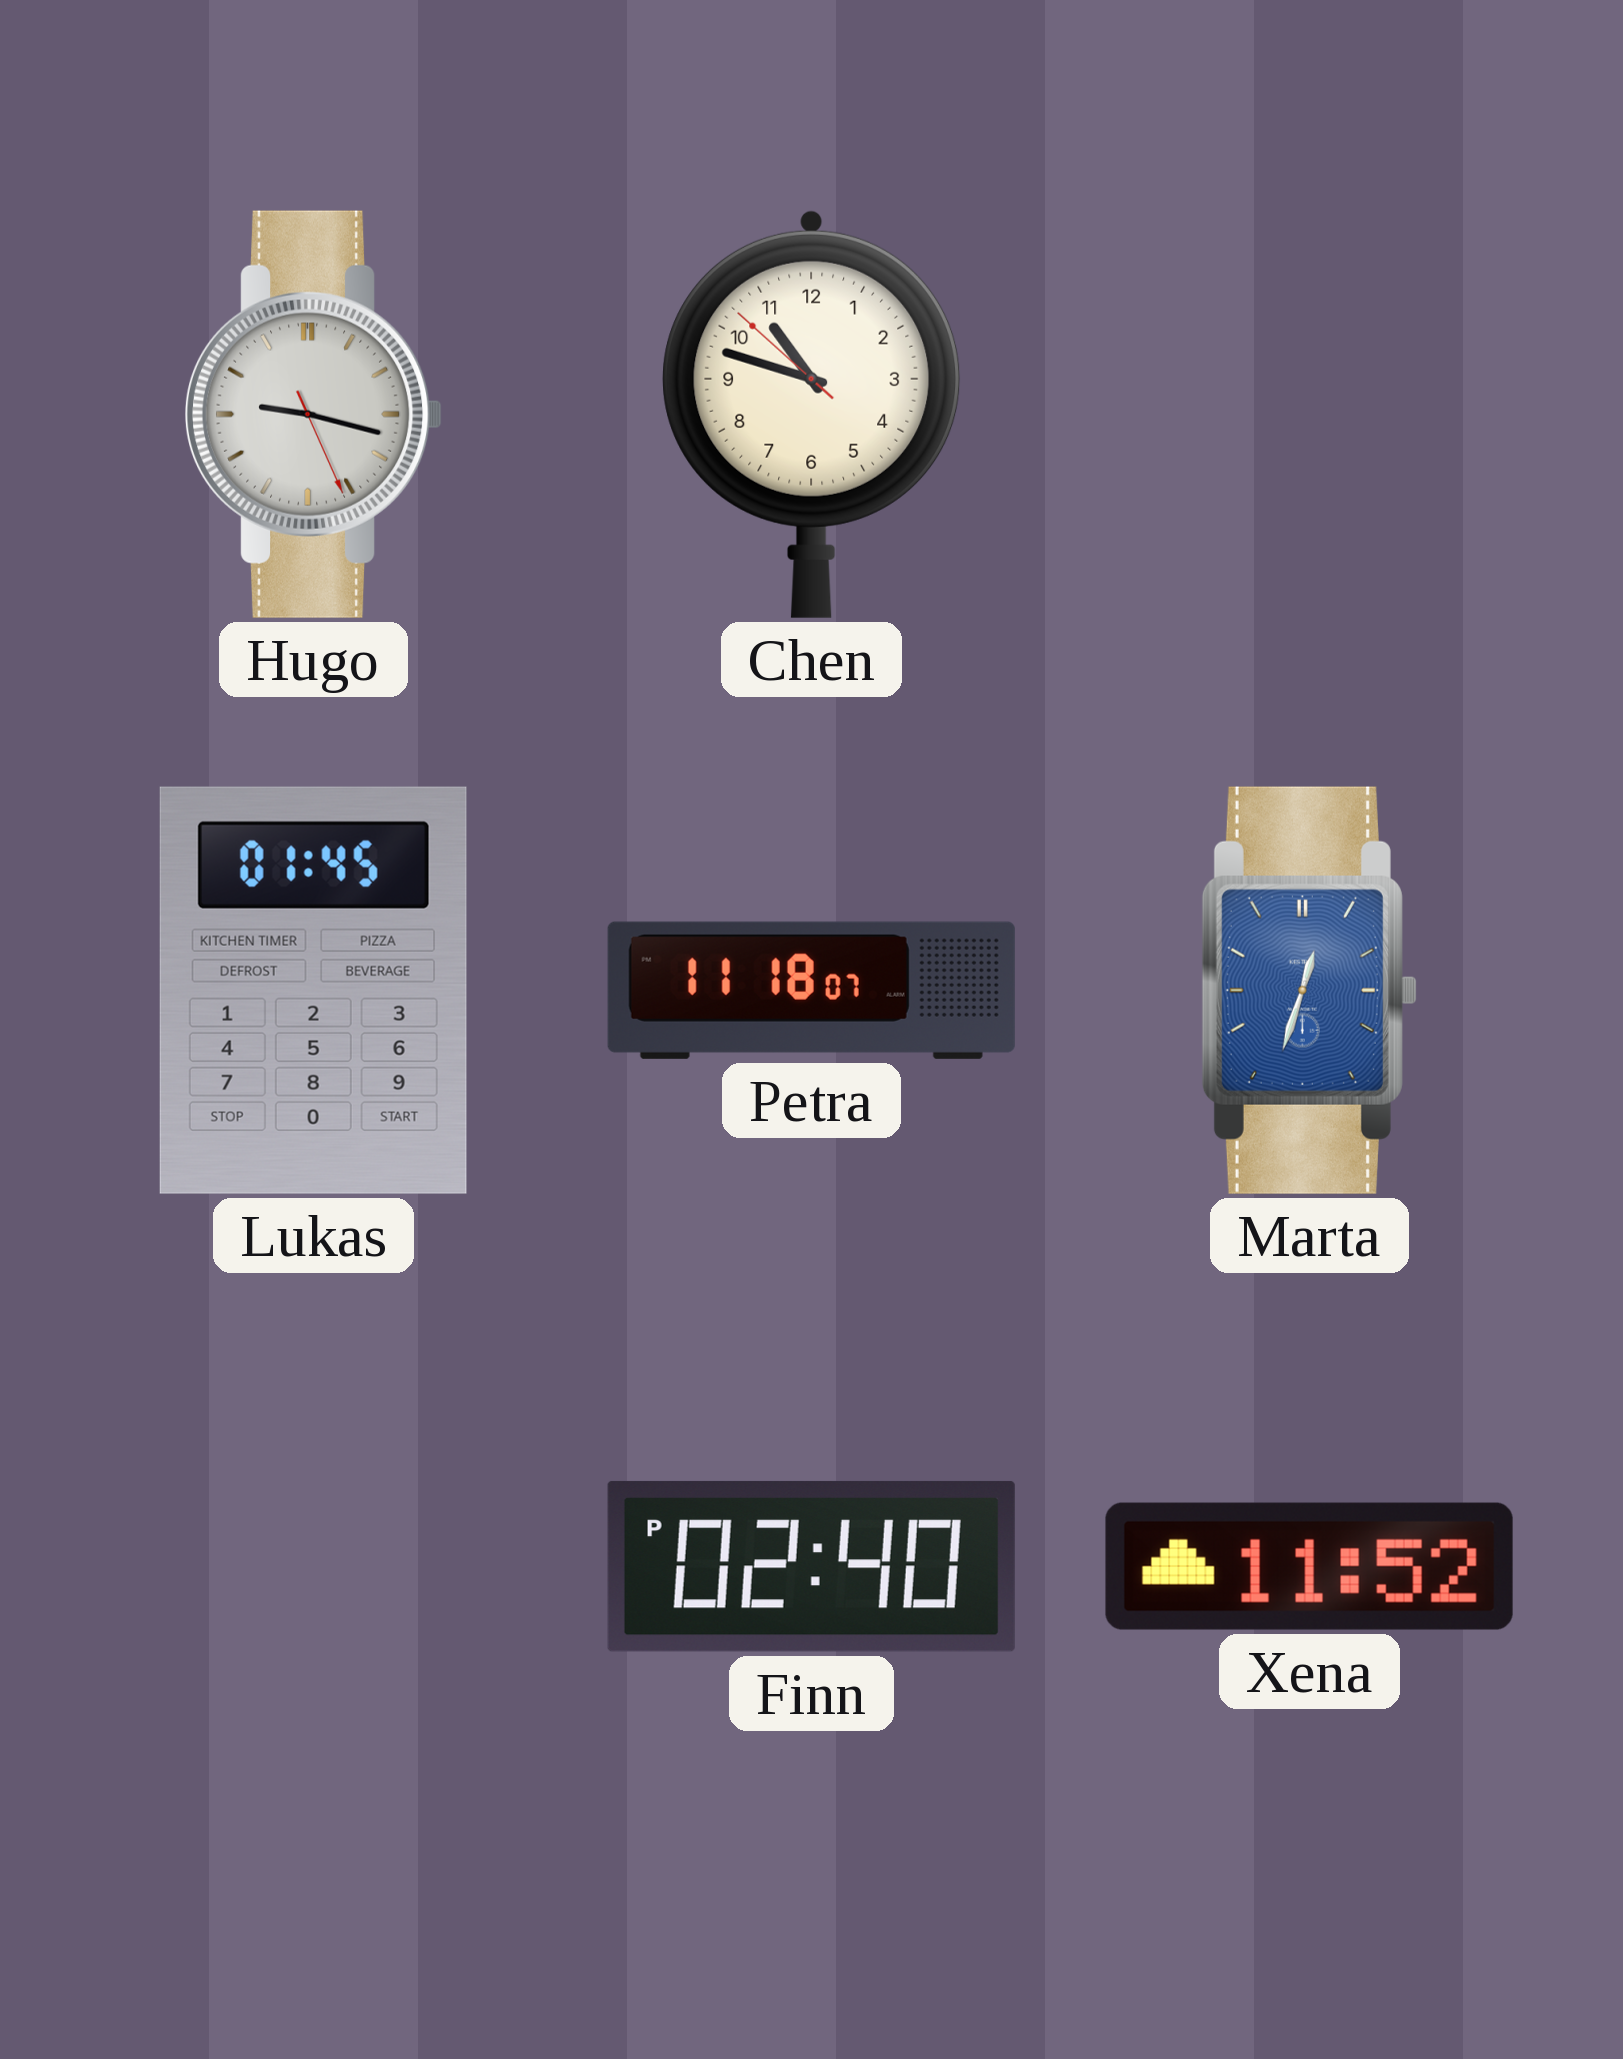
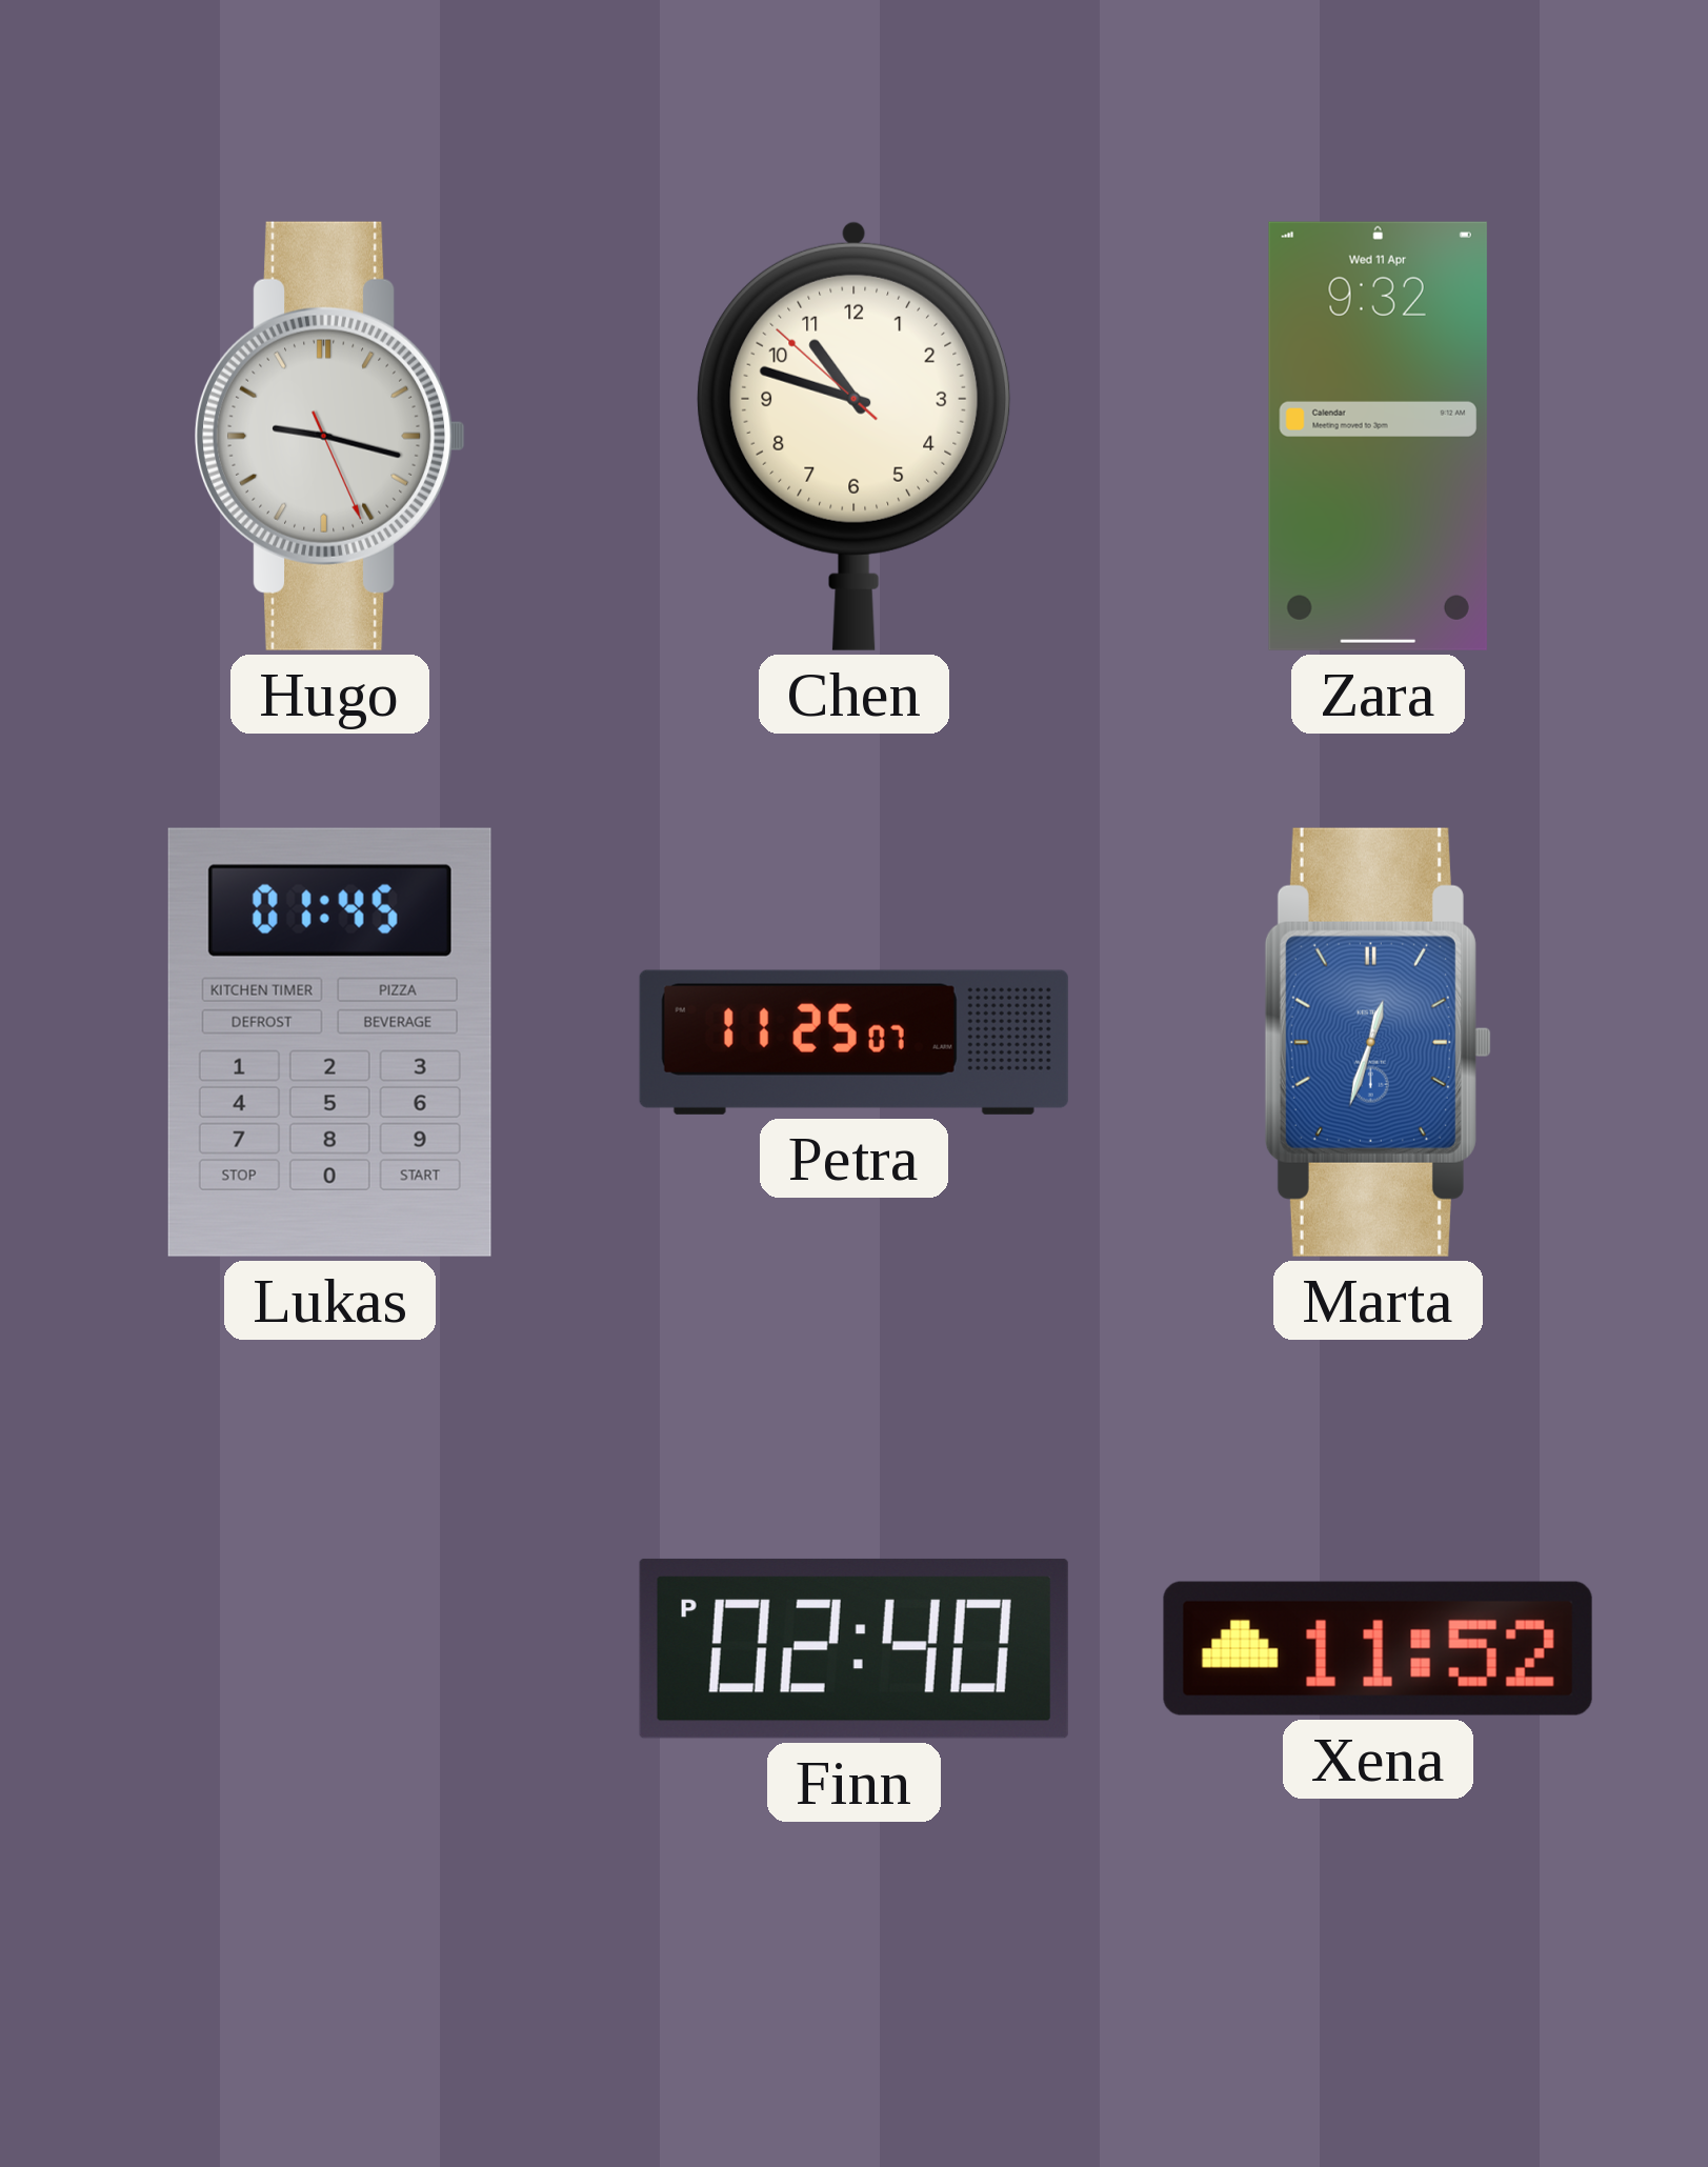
Zara: none -> 9:32
Petra: 11:18 -> 11:25
